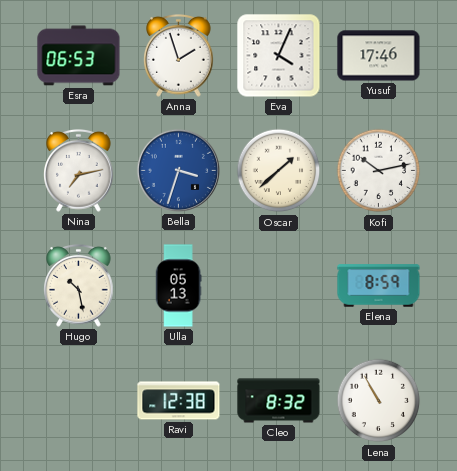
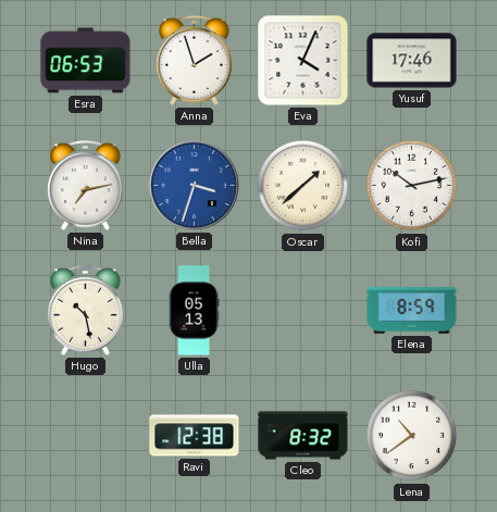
Lena: 10:55 -> 10:39
